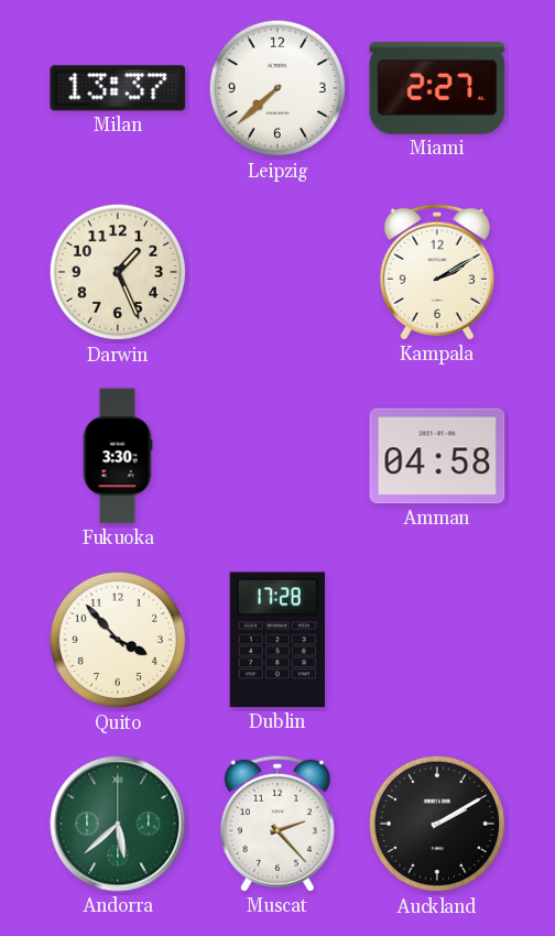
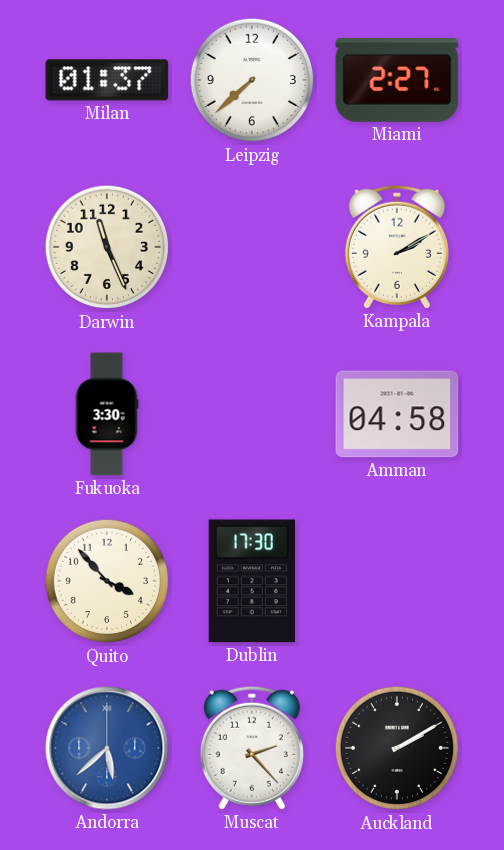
Milan: 13:37 -> 01:37
Darwin: 1:26 -> 11:26
Dublin: 17:28 -> 17:30
Andorra dial: green -> blue
